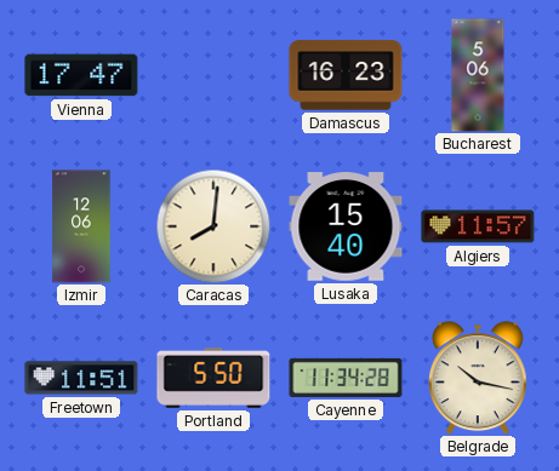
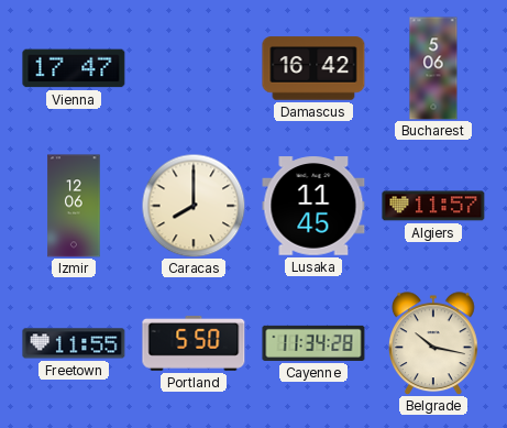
Damascus: 16:23 -> 16:42
Caracas: 8:01 -> 8:00
Lusaka: 15:40 -> 11:45
Freetown: 11:51 -> 11:55
